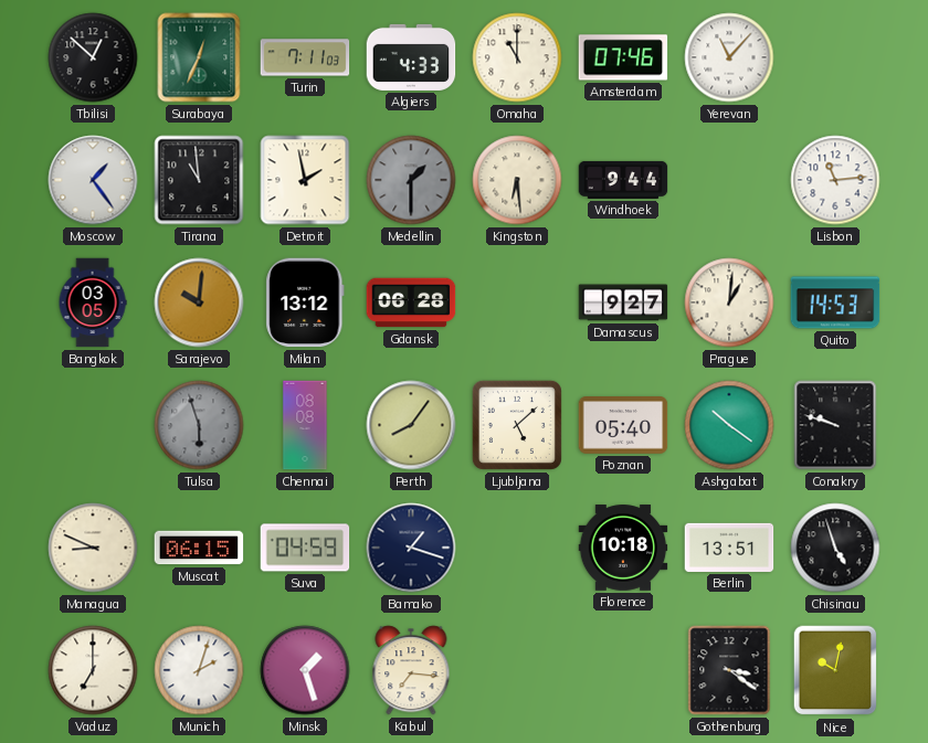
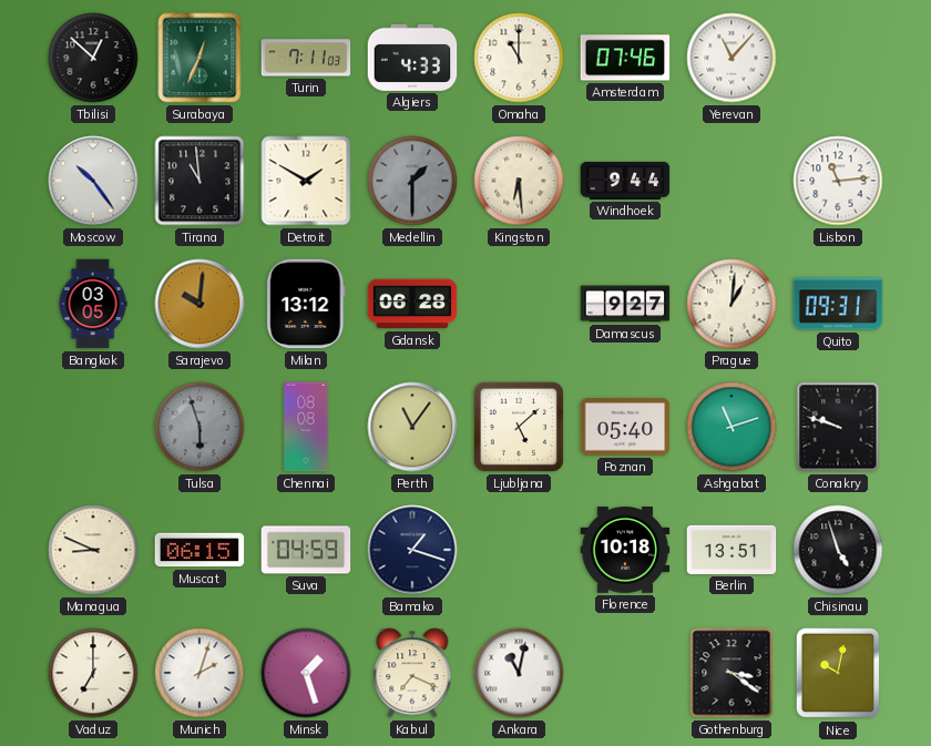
Moscow: 1:24 -> 10:24
Detroit: 1:58 -> 1:50
Quito: 14:53 -> 09:31
Perth: 8:06 -> 11:06
Ashgabat: 10:21 -> 11:12
Kabul: 7:16 -> 7:19
Ankara: none -> 11:02
